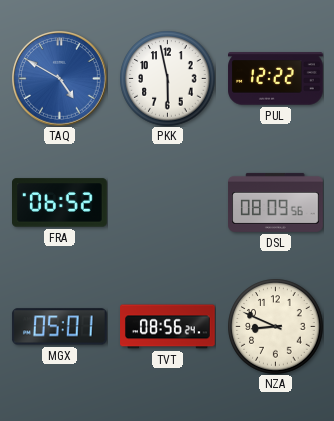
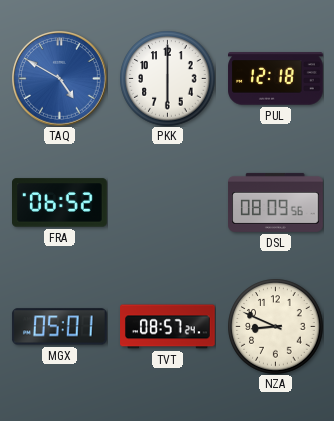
PKK: 5:58 -> 6:00
PUL: 12:22 -> 12:18
TVT: 08:56 -> 08:57
